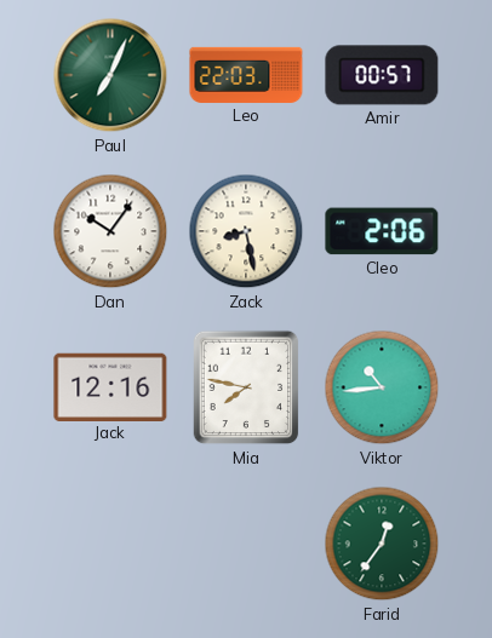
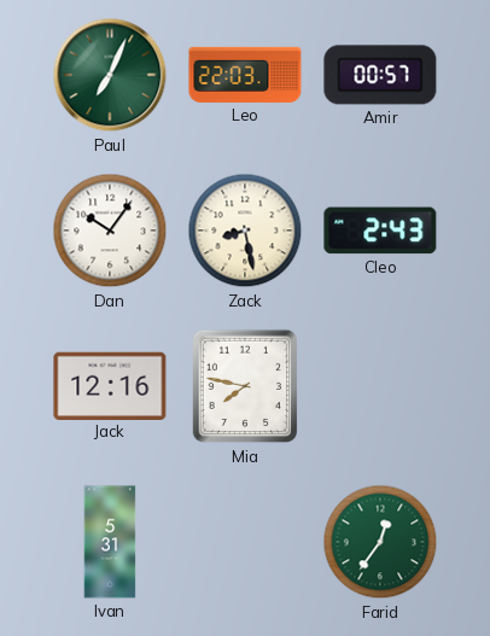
Cleo: 2:06 -> 2:43
Viktor: 10:44 -> none
Ivan: none -> 5:31
